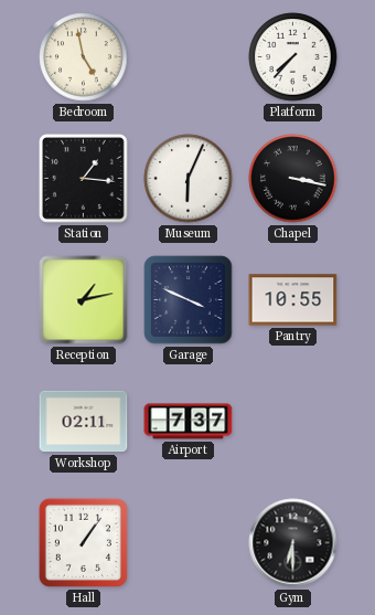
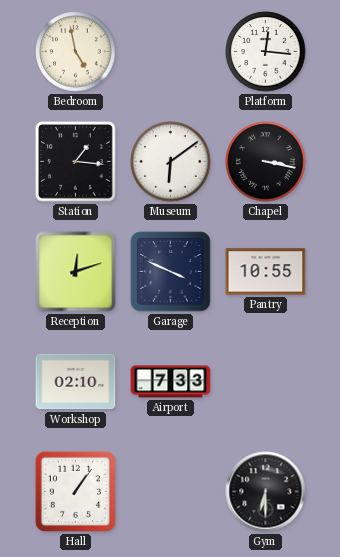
Platform: 7:37 -> 12:16
Museum: 6:04 -> 6:09
Reception: 1:13 -> 12:12
Workshop: 02:11 -> 02:10
Airport: 7:37 -> 7:33
